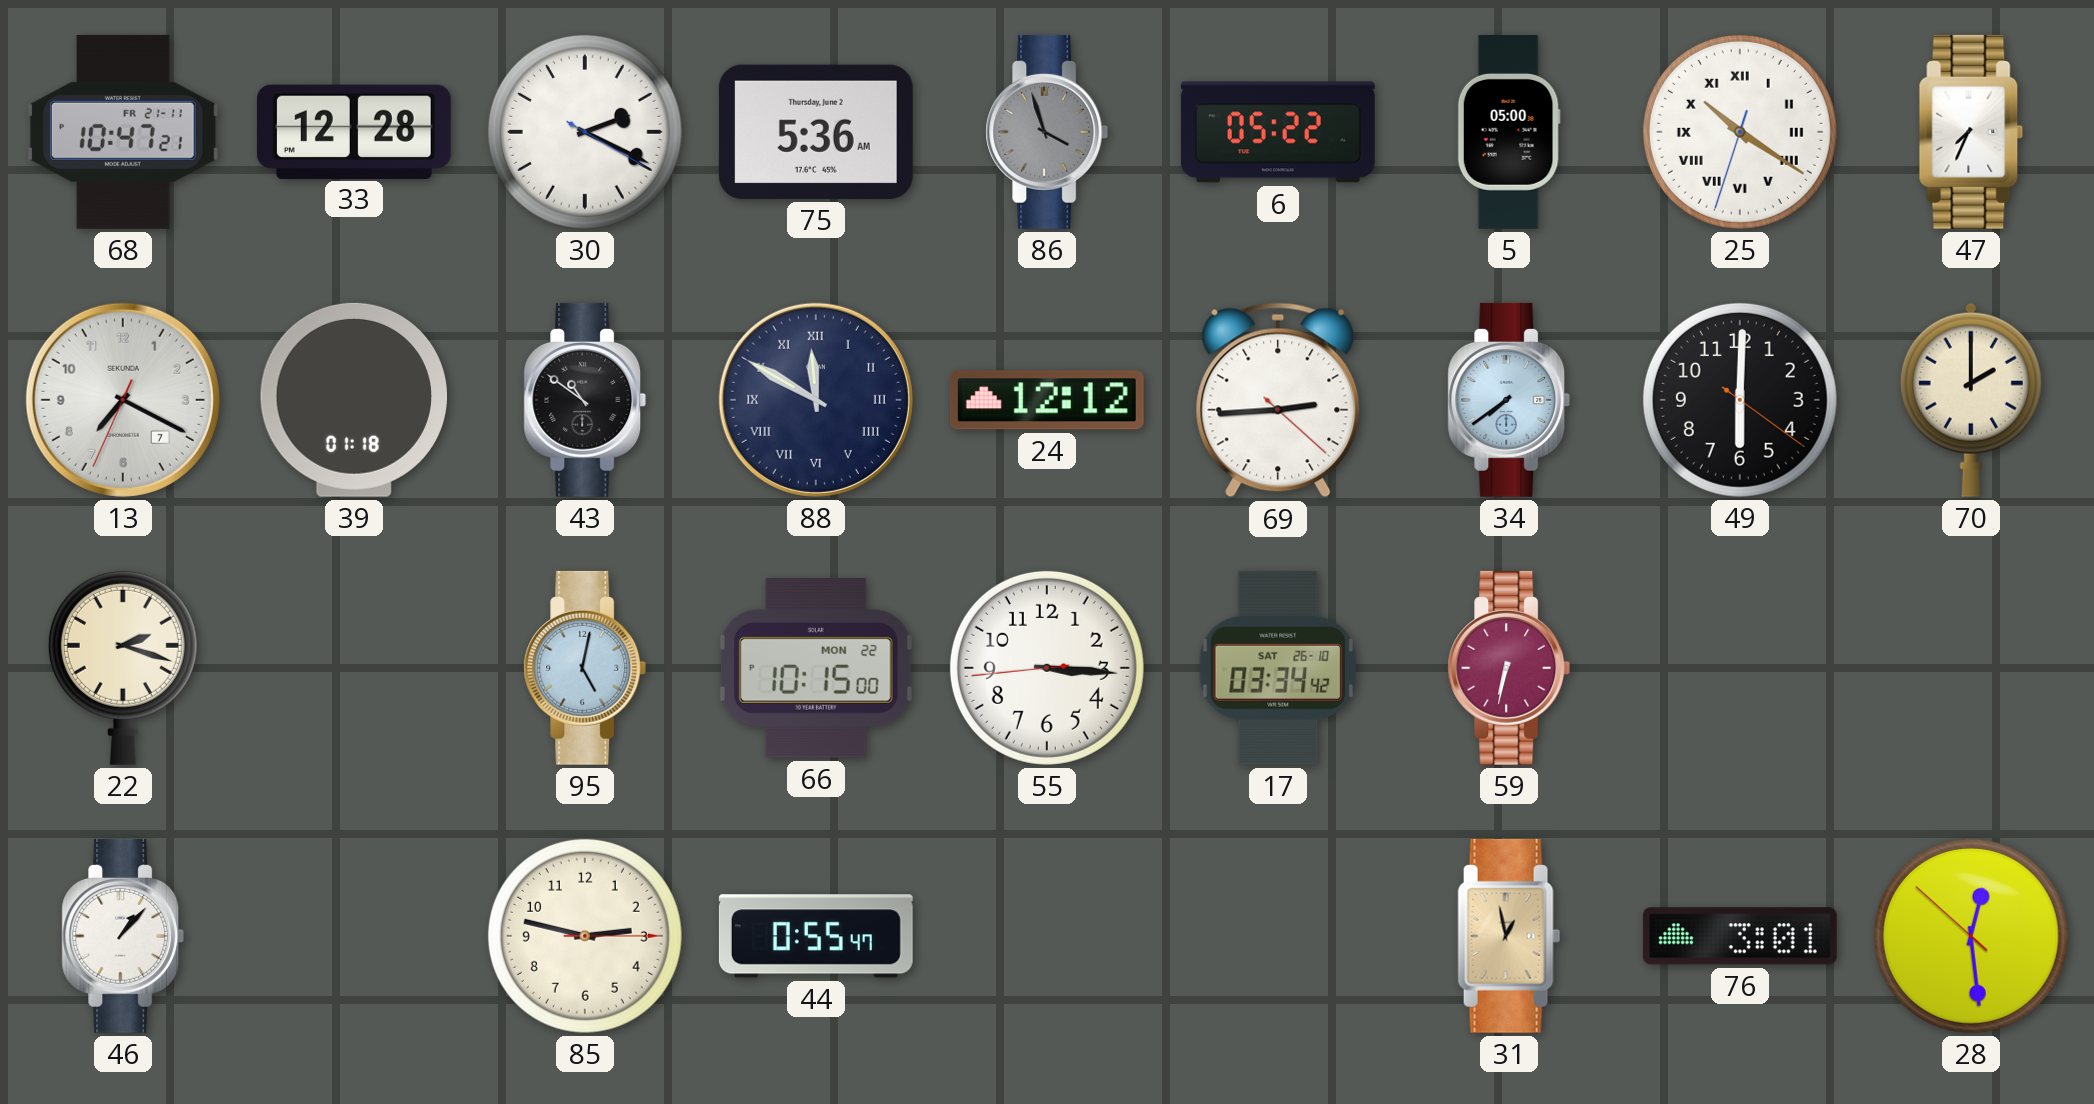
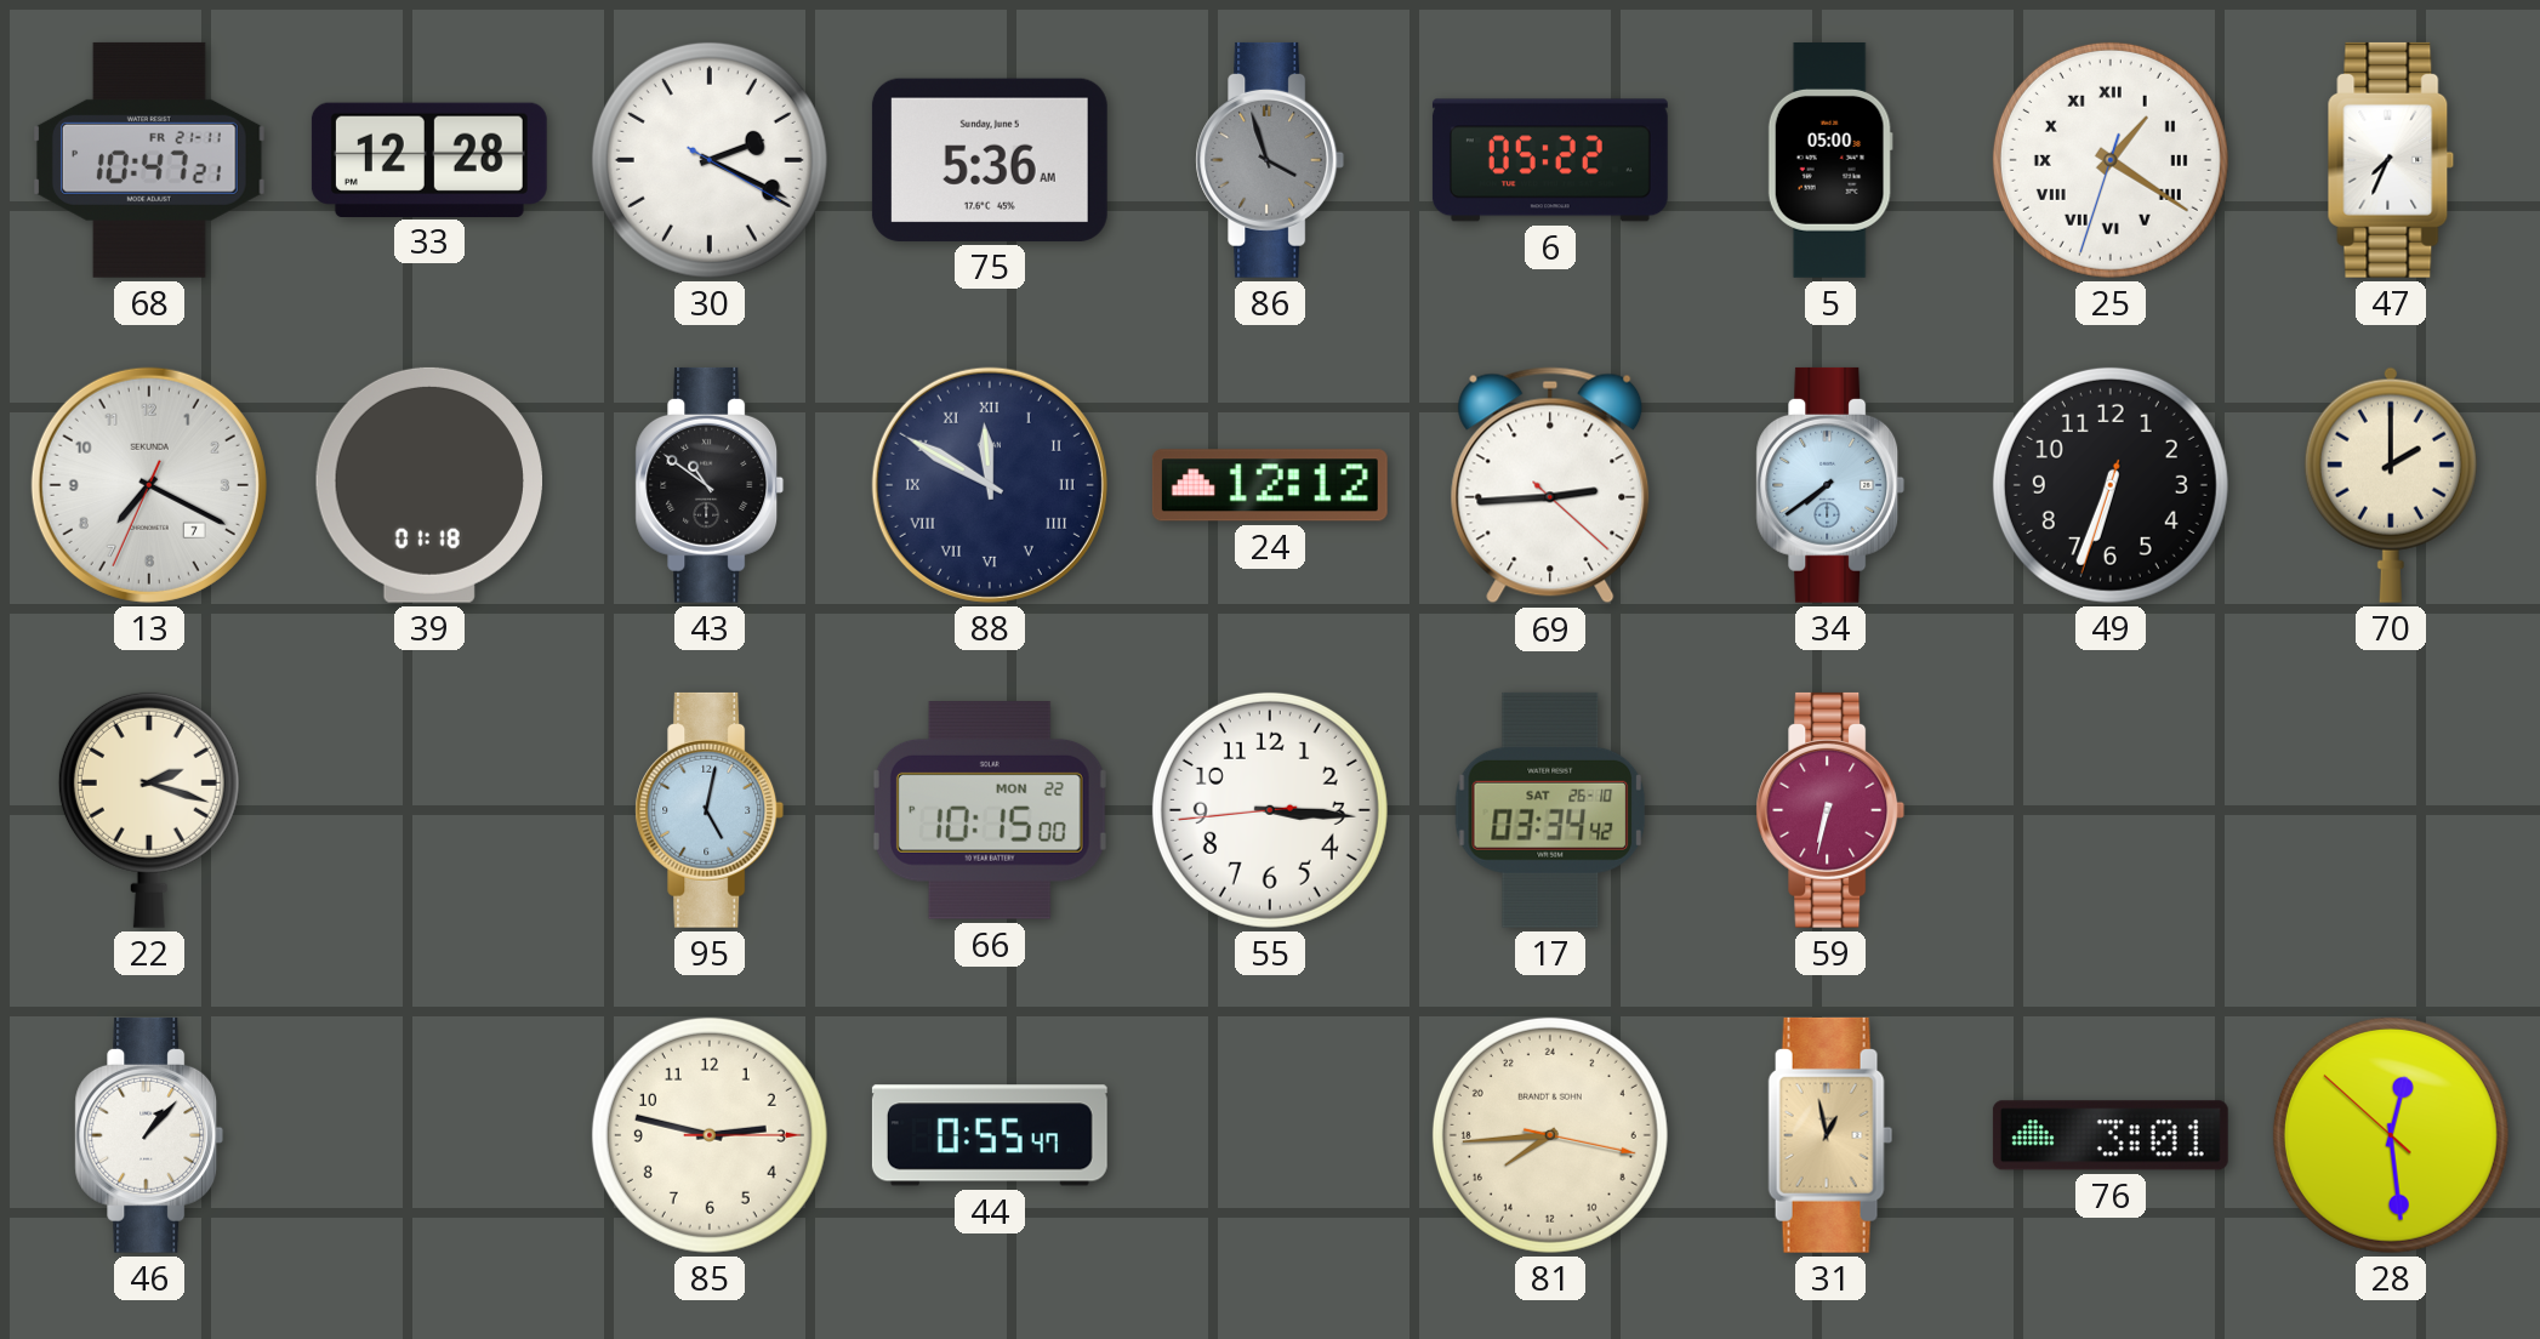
75 date: Thursday, June 2 -> Sunday, June 5
25: 10:20 -> 1:20
49: 6:00 -> 6:33
81: none -> 15:44
